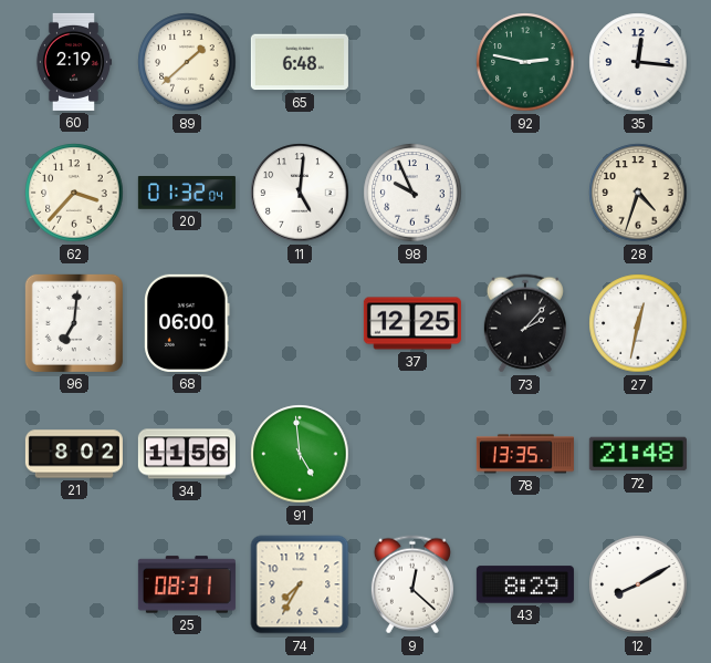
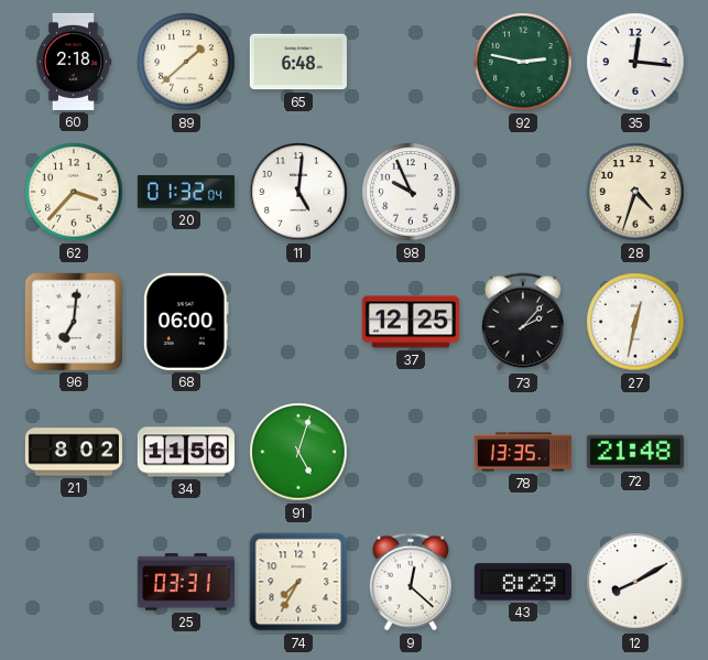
60: 2:19 -> 2:18
91: 4:59 -> 5:03
25: 08:31 -> 03:31
